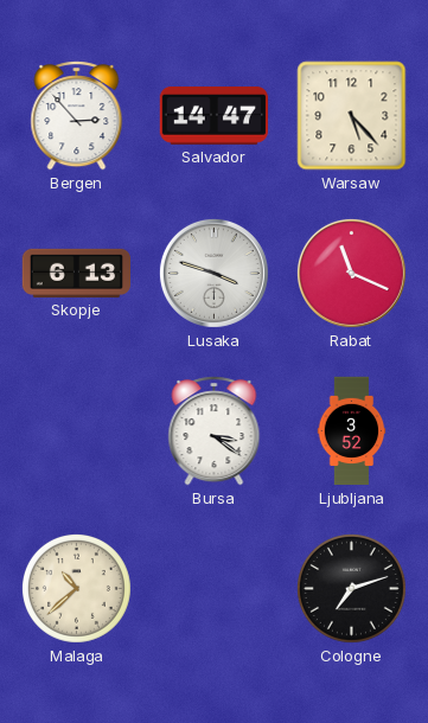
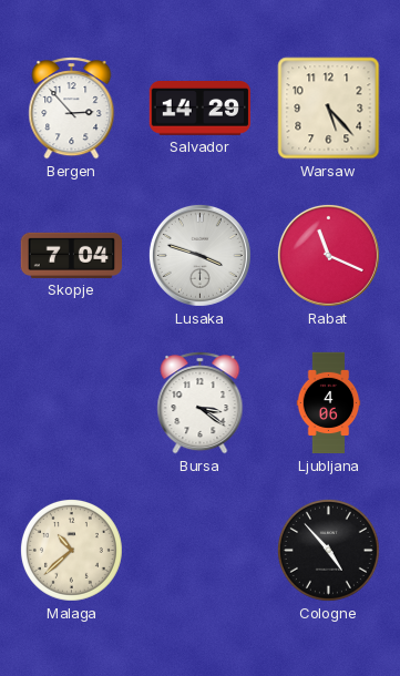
Salvador: 14:47 -> 14:29
Skopje: 6:13 -> 7:04
Ljubljana: 3:52 -> 4:06
Cologne: 7:12 -> 4:53
